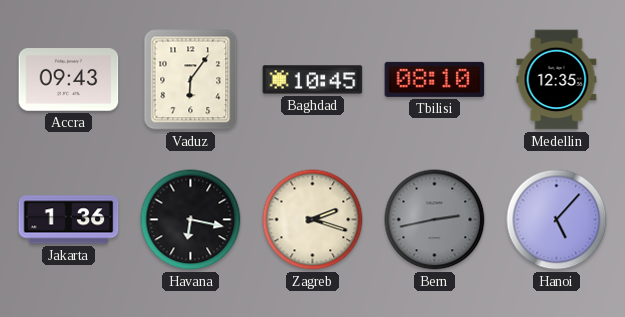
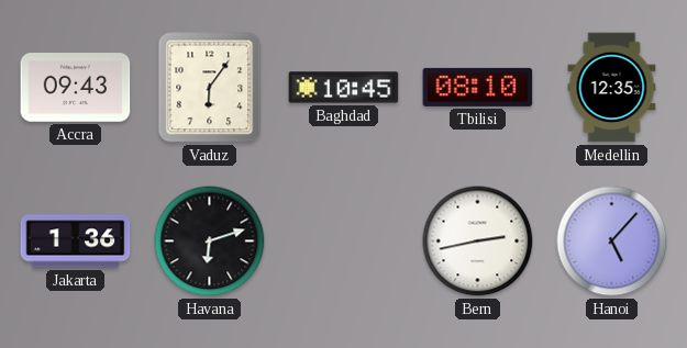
Havana: 6:17 -> 6:12
Zagreb: 2:18 -> none
Bern dial: grey -> white
